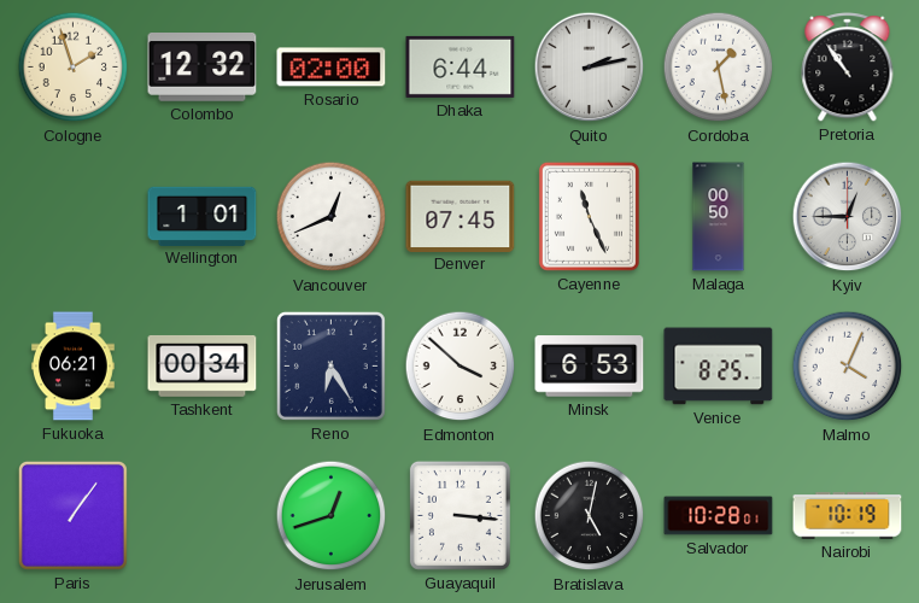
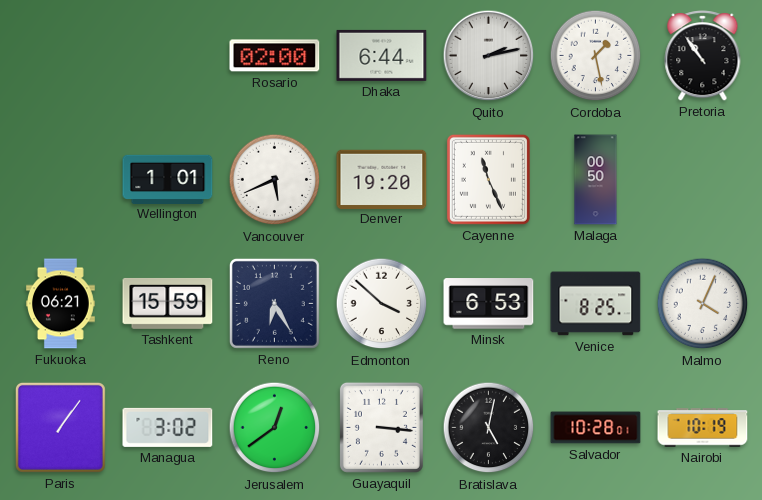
Cologne: 1:57 -> none
Colombo: 12:32 -> none
Vancouver: 12:41 -> 5:41
Denver: 07:45 -> 19:20
Kyiv: 12:45 -> none
Tashkent: 00:34 -> 15:59
Managua: none -> 3:02
Jerusalem: 12:42 -> 12:39
